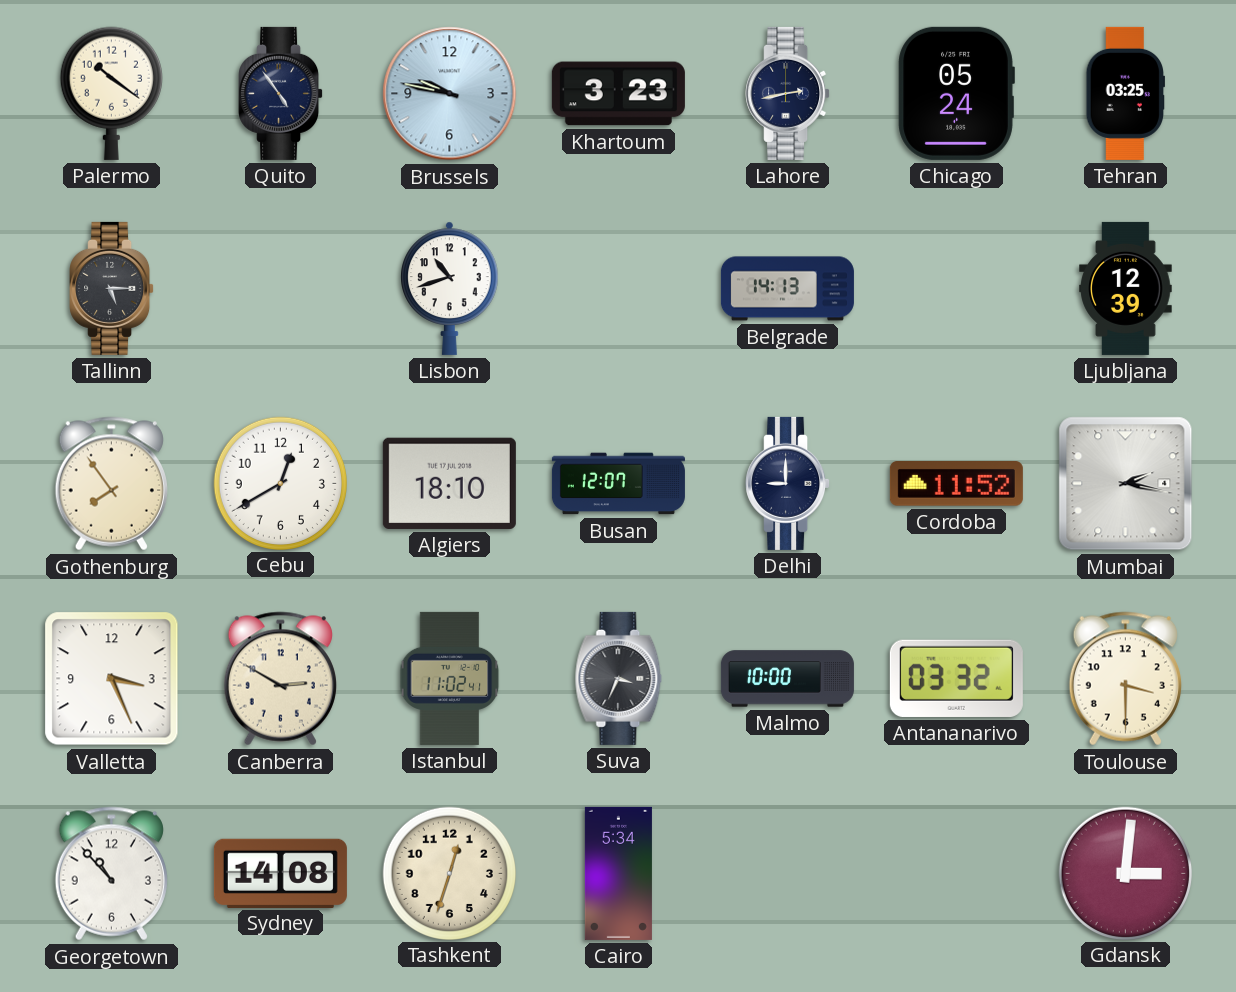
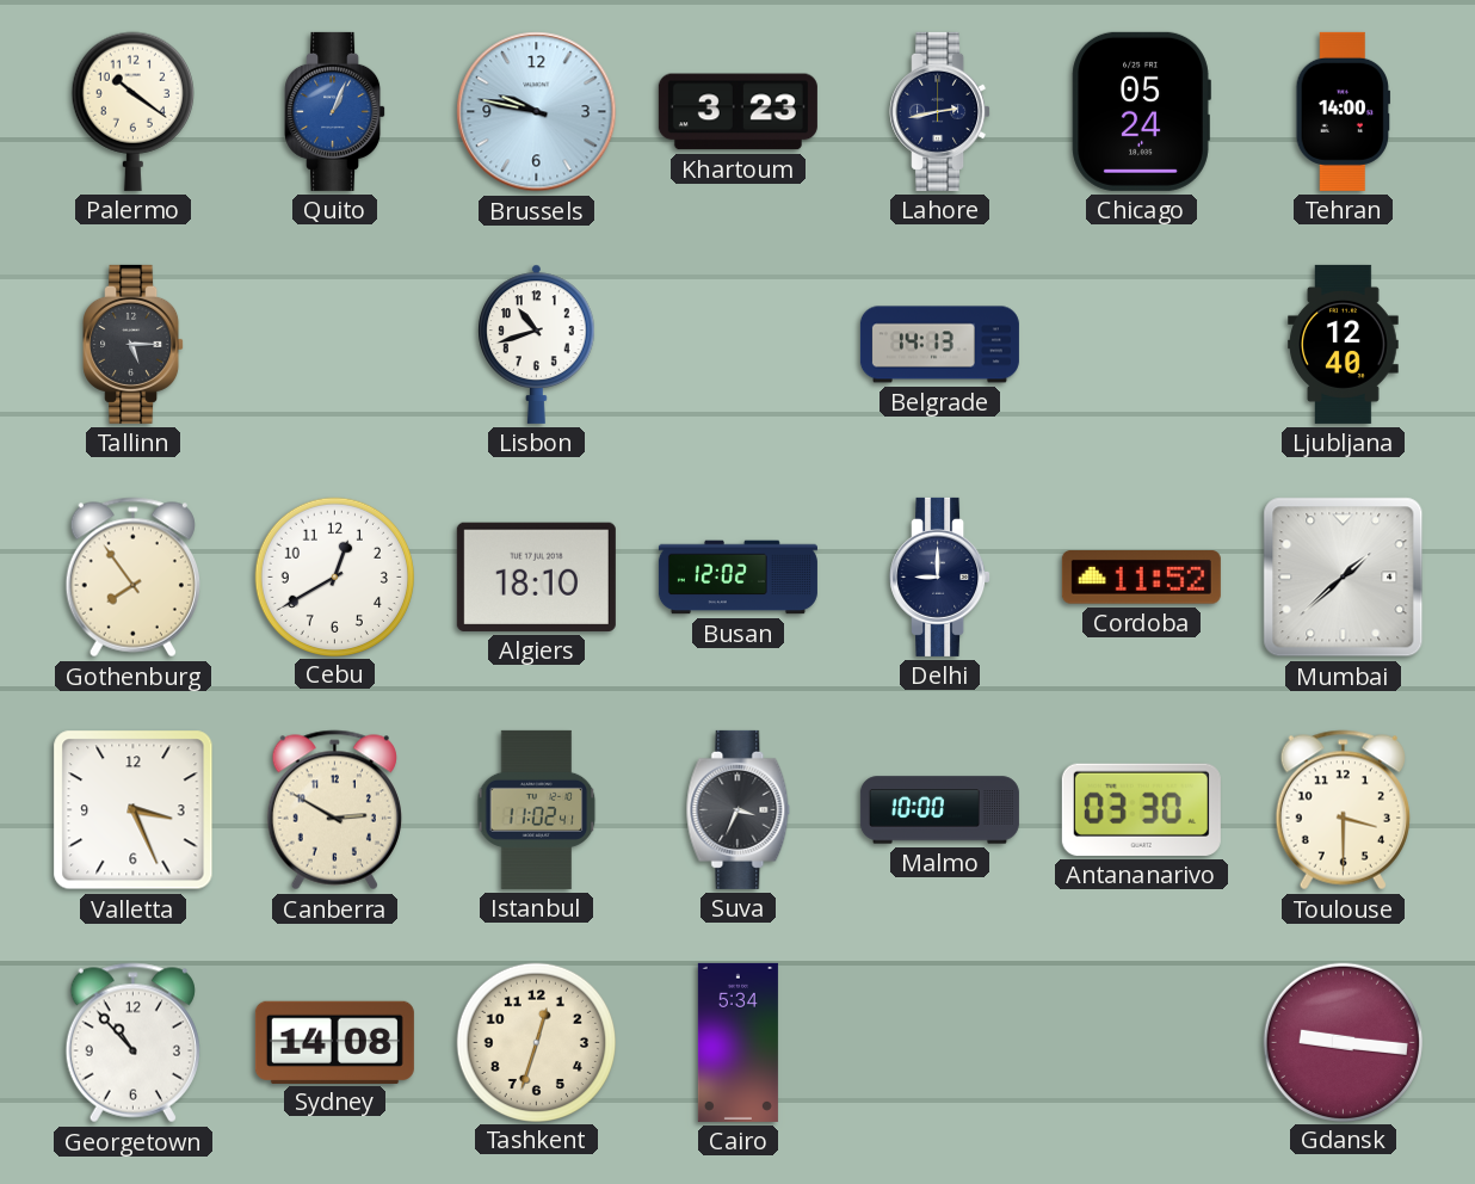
Quito: 4:54 -> 1:04
Quito dial: navy -> blue
Tehran: 03:25 -> 14:00
Ljubljana: 12:39 -> 12:40
Busan: 12:07 -> 12:02
Mumbai: 2:17 -> 1:38
Antananarivo: 03:32 -> 03:30
Gdansk: 3:01 -> 9:16
